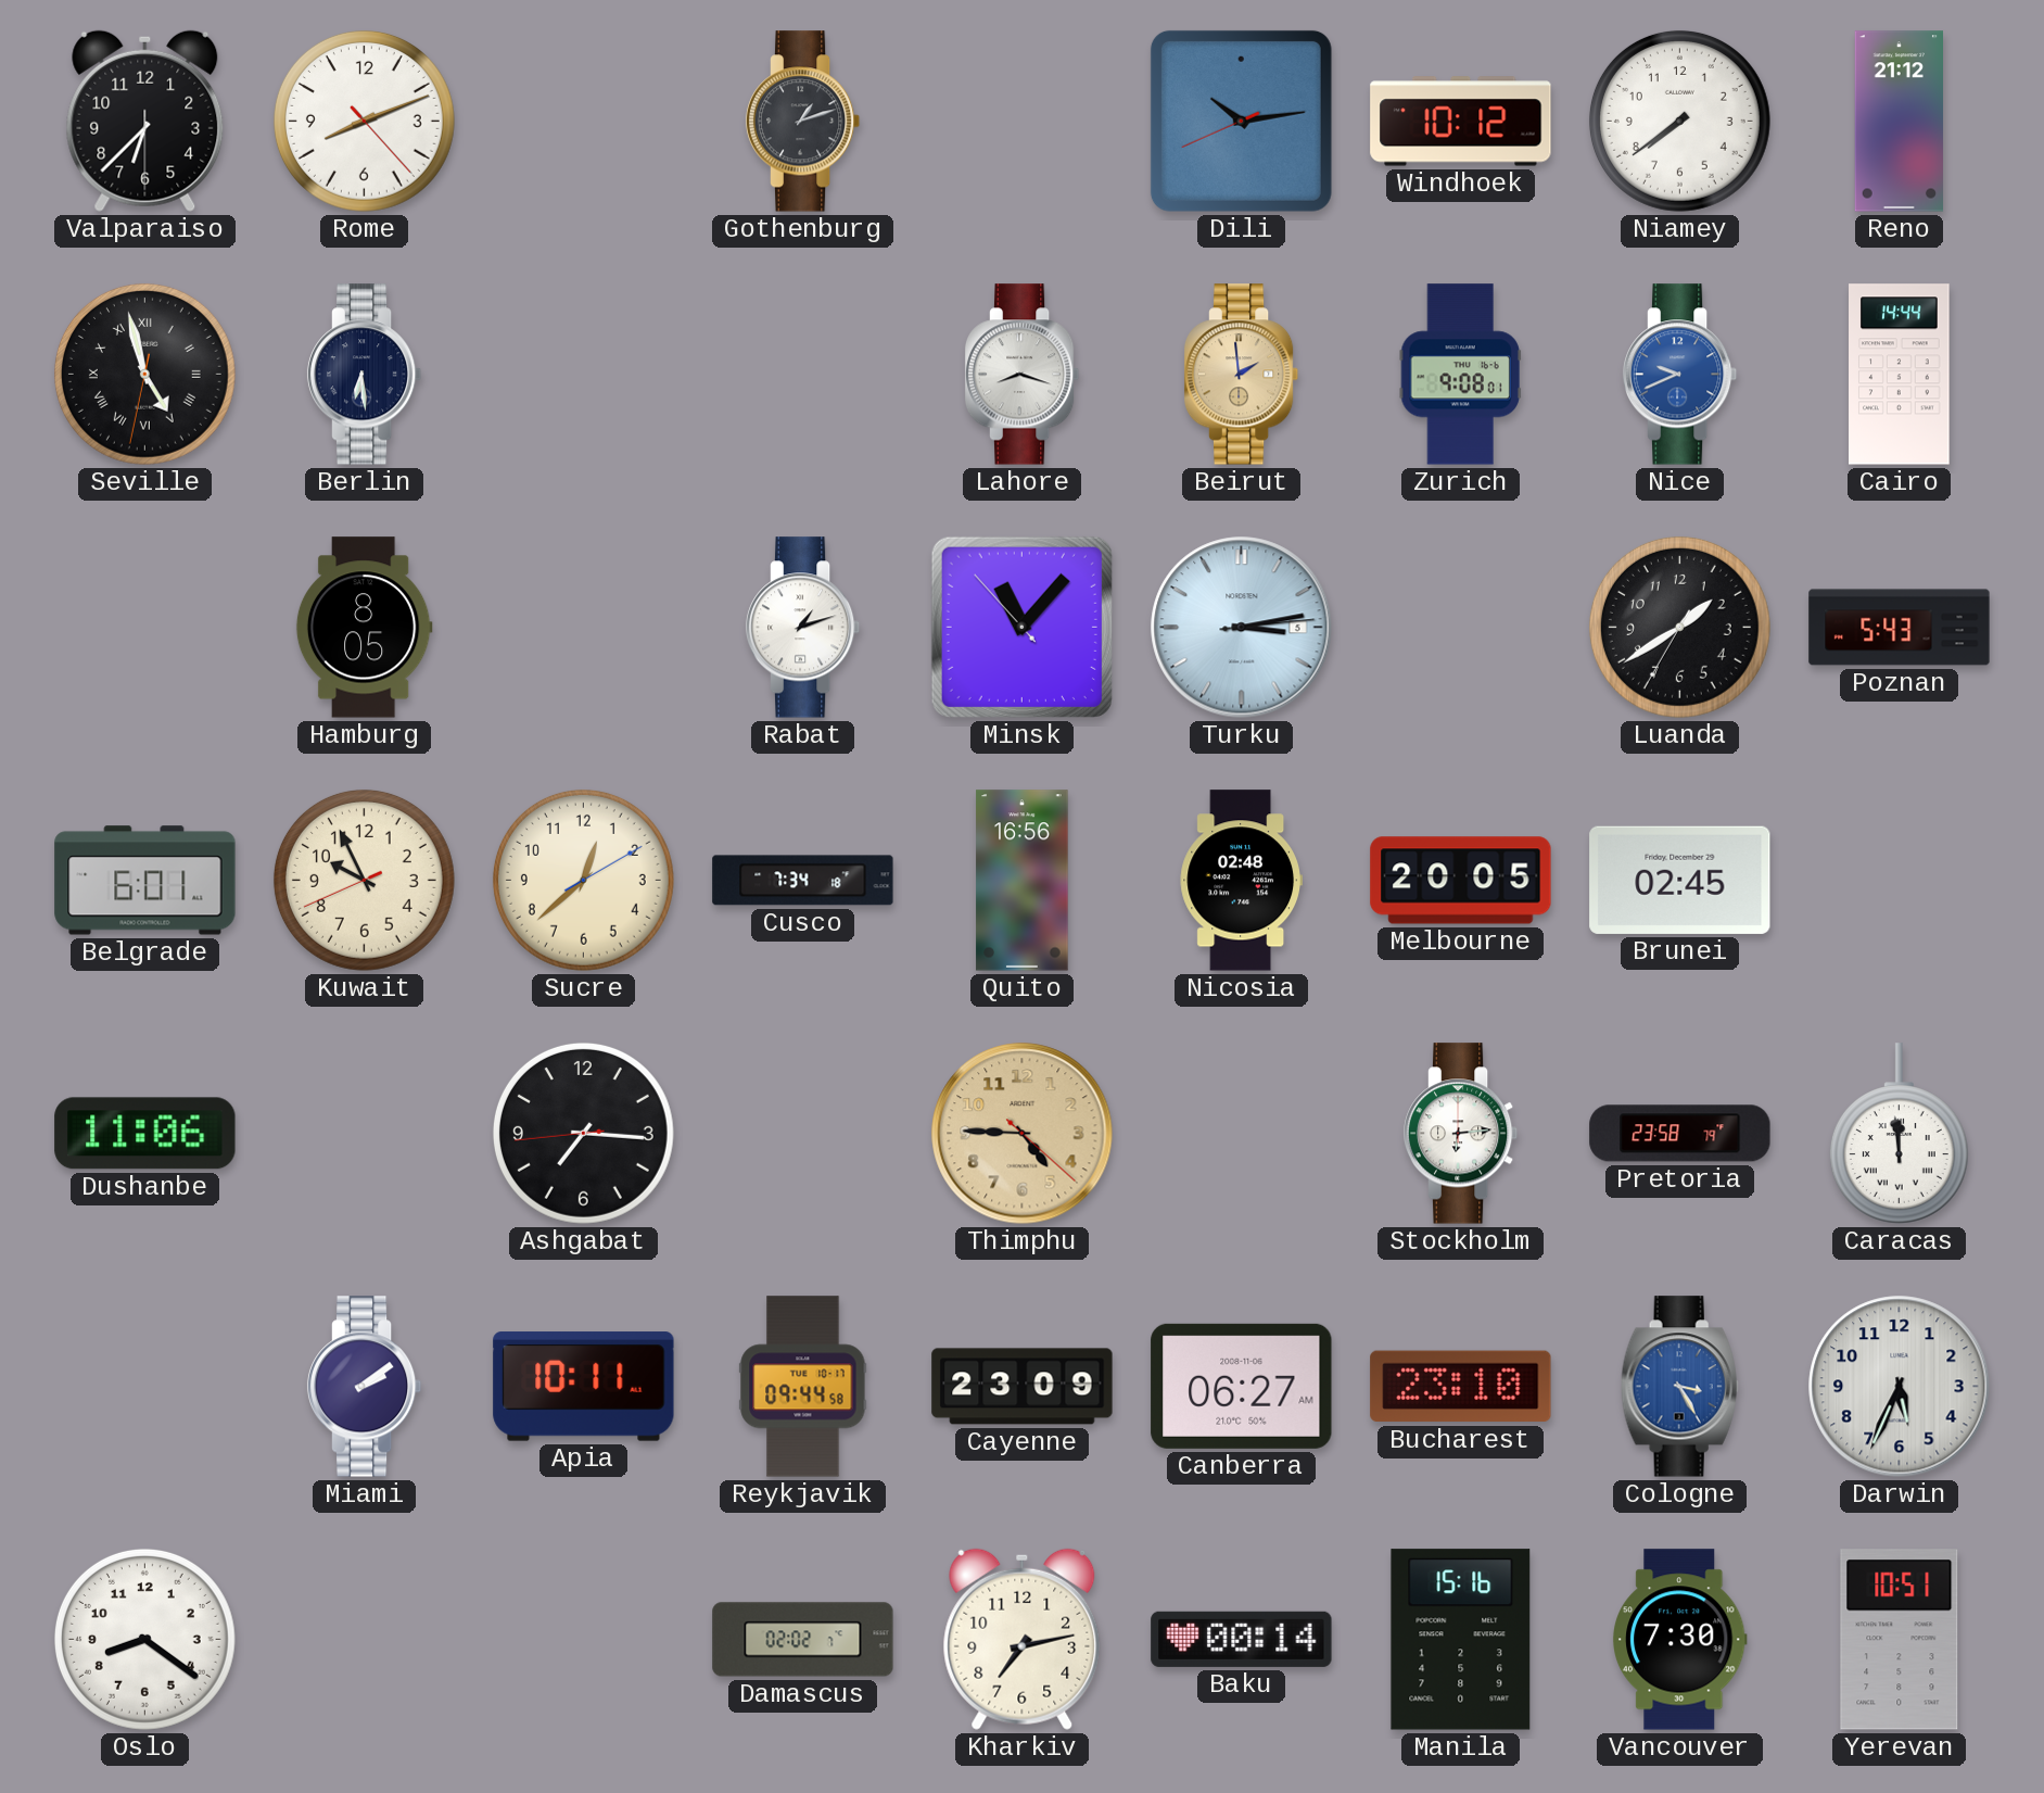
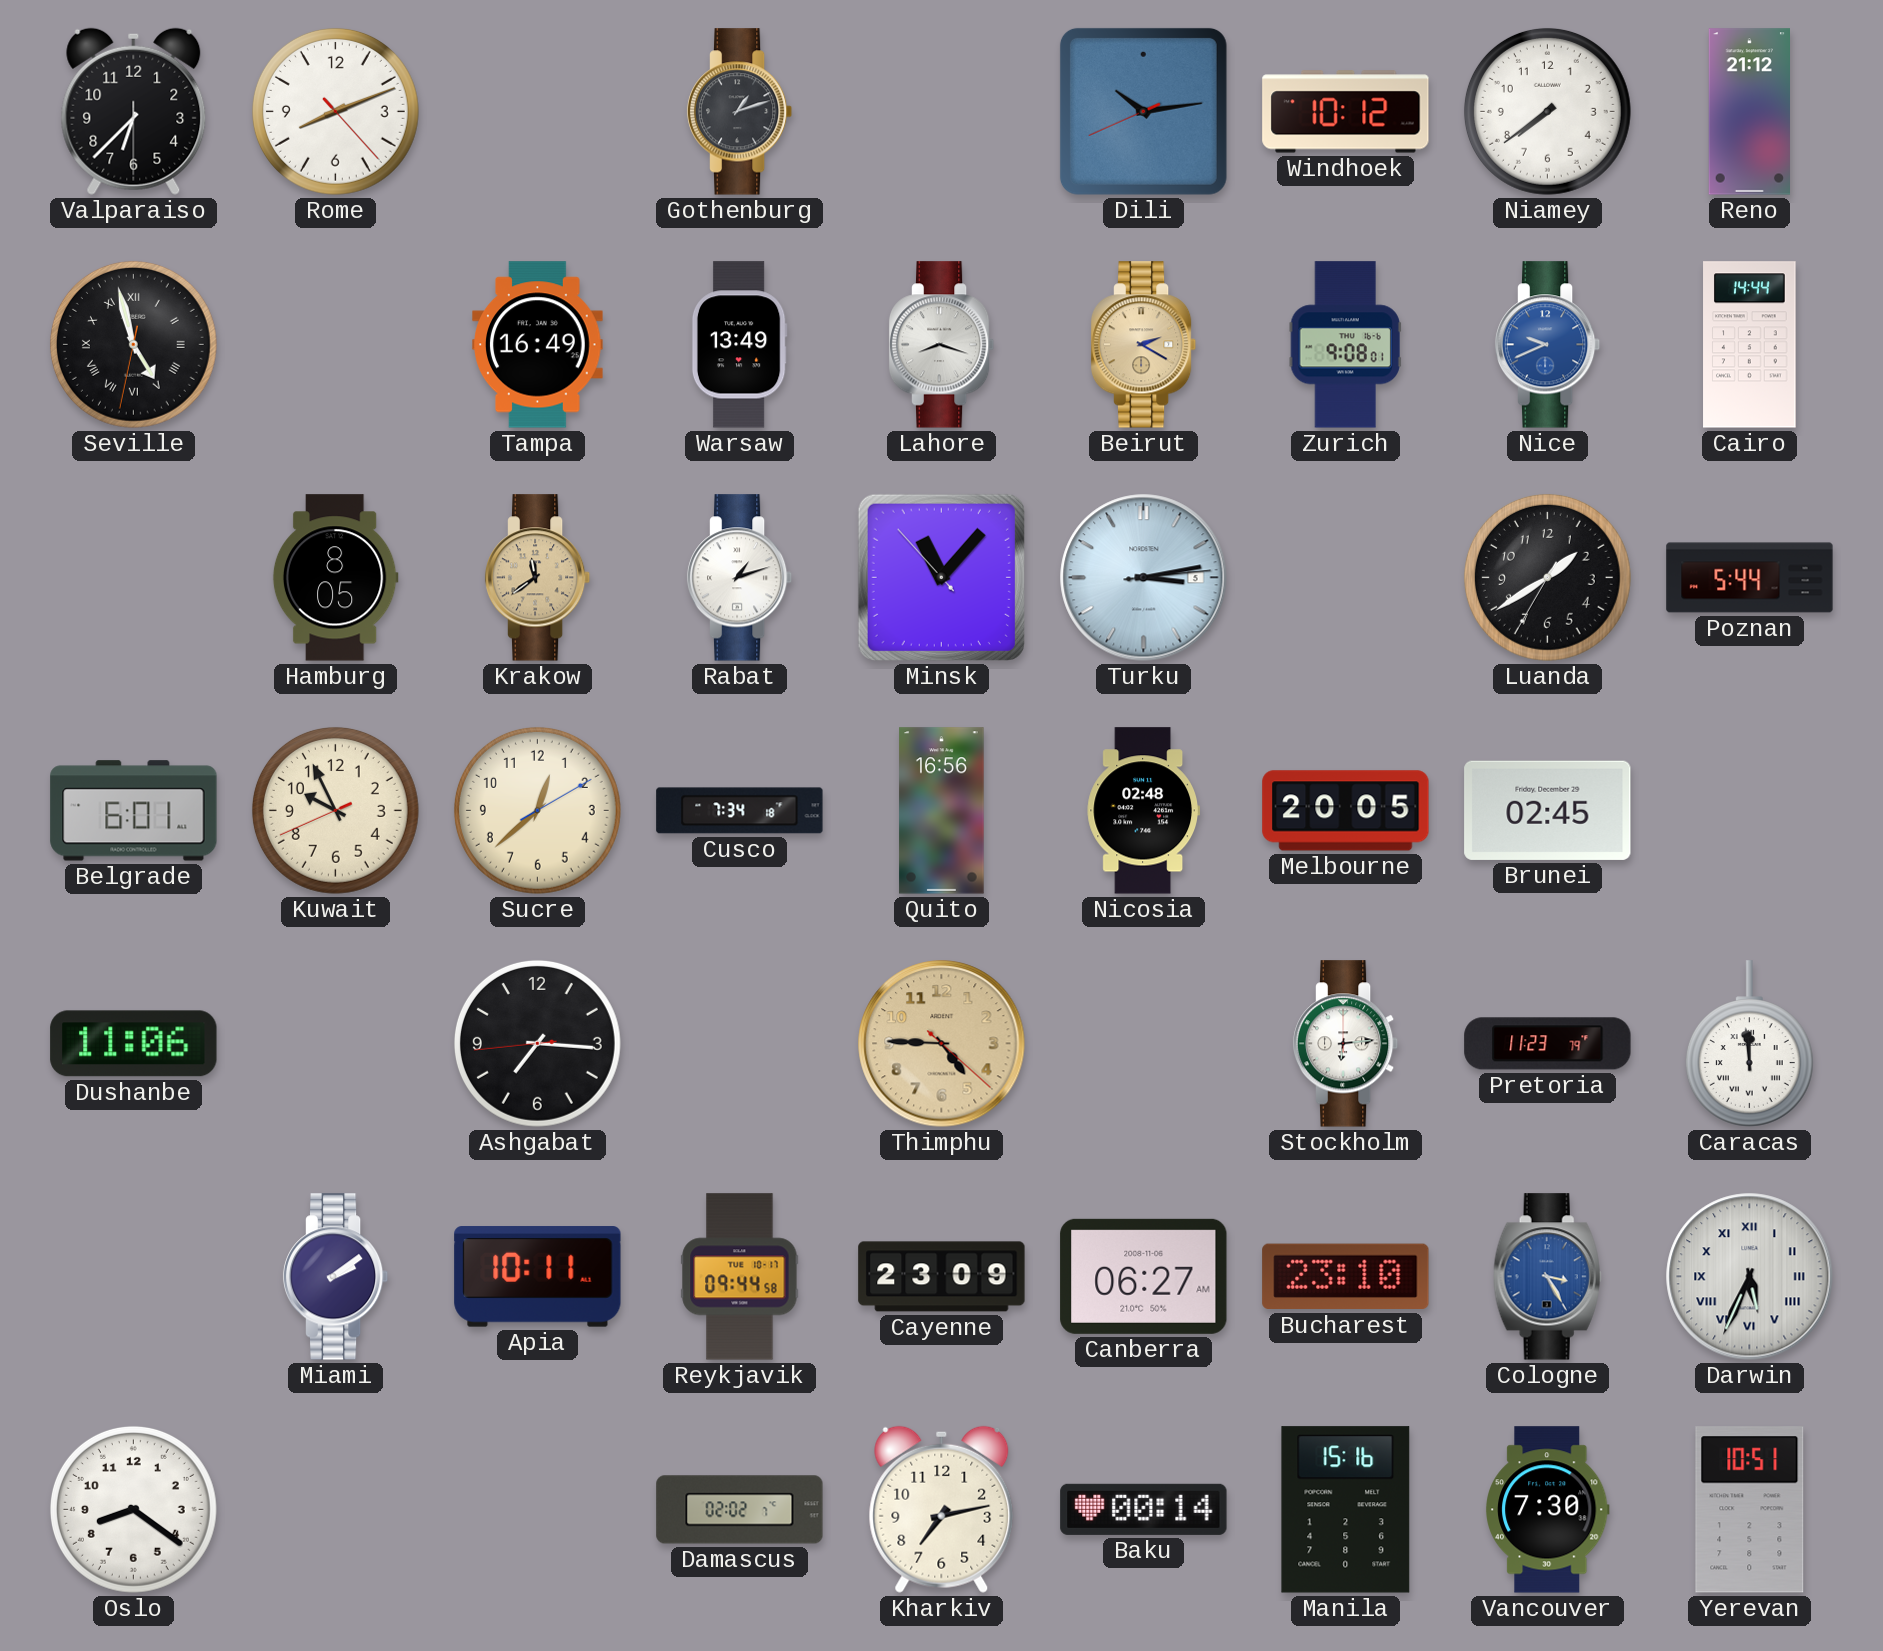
Berlin: 6:29 -> none
Tampa: none -> 16:49
Warsaw: none -> 13:49
Beirut: 1:59 -> 2:20
Krakow: none -> 11:39
Poznan: 5:43 -> 5:44
Pretoria: 23:58 -> 11:23
Darwin numerals: Arabic -> Roman
